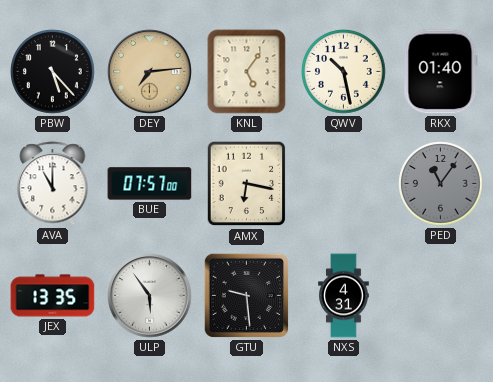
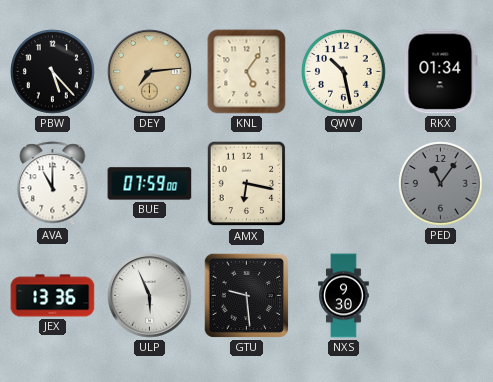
RKX: 01:40 -> 01:34
BUE: 07:57 -> 07:59
JEX: 13:35 -> 13:36
ULP: 5:54 -> 5:56
NXS: 4:31 -> 9:30
